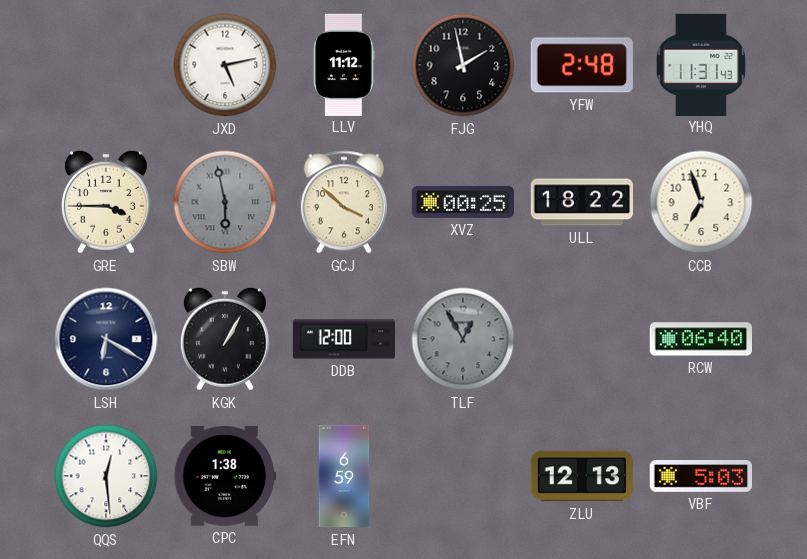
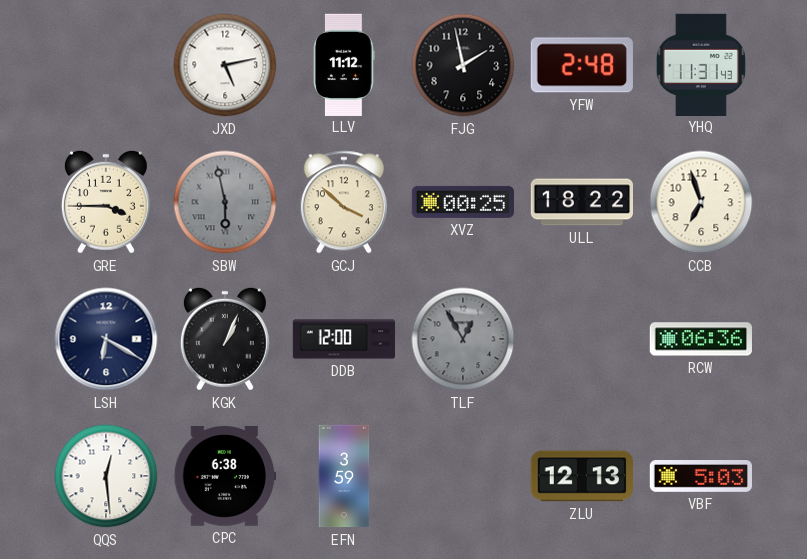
KGK: 1:05 -> 1:04
RCW: 06:40 -> 06:36
CPC: 1:38 -> 6:38
EFN: 6:59 -> 3:59
